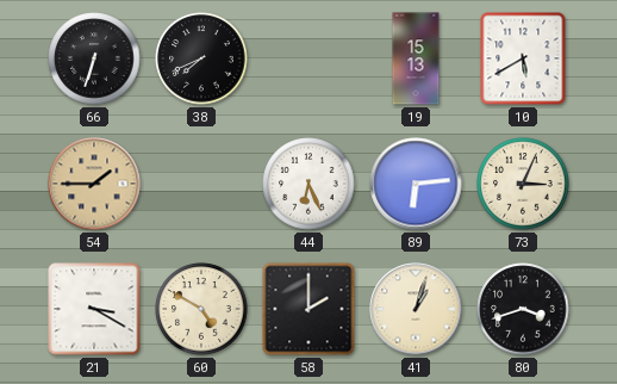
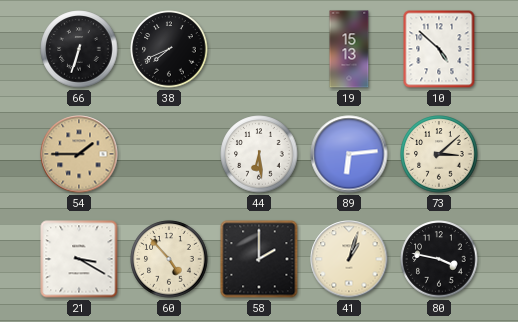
10: 5:40 -> 4:52
44: 6:26 -> 6:29
73: 3:04 -> 3:08
60: 4:50 -> 4:53
80: 3:42 -> 3:47
